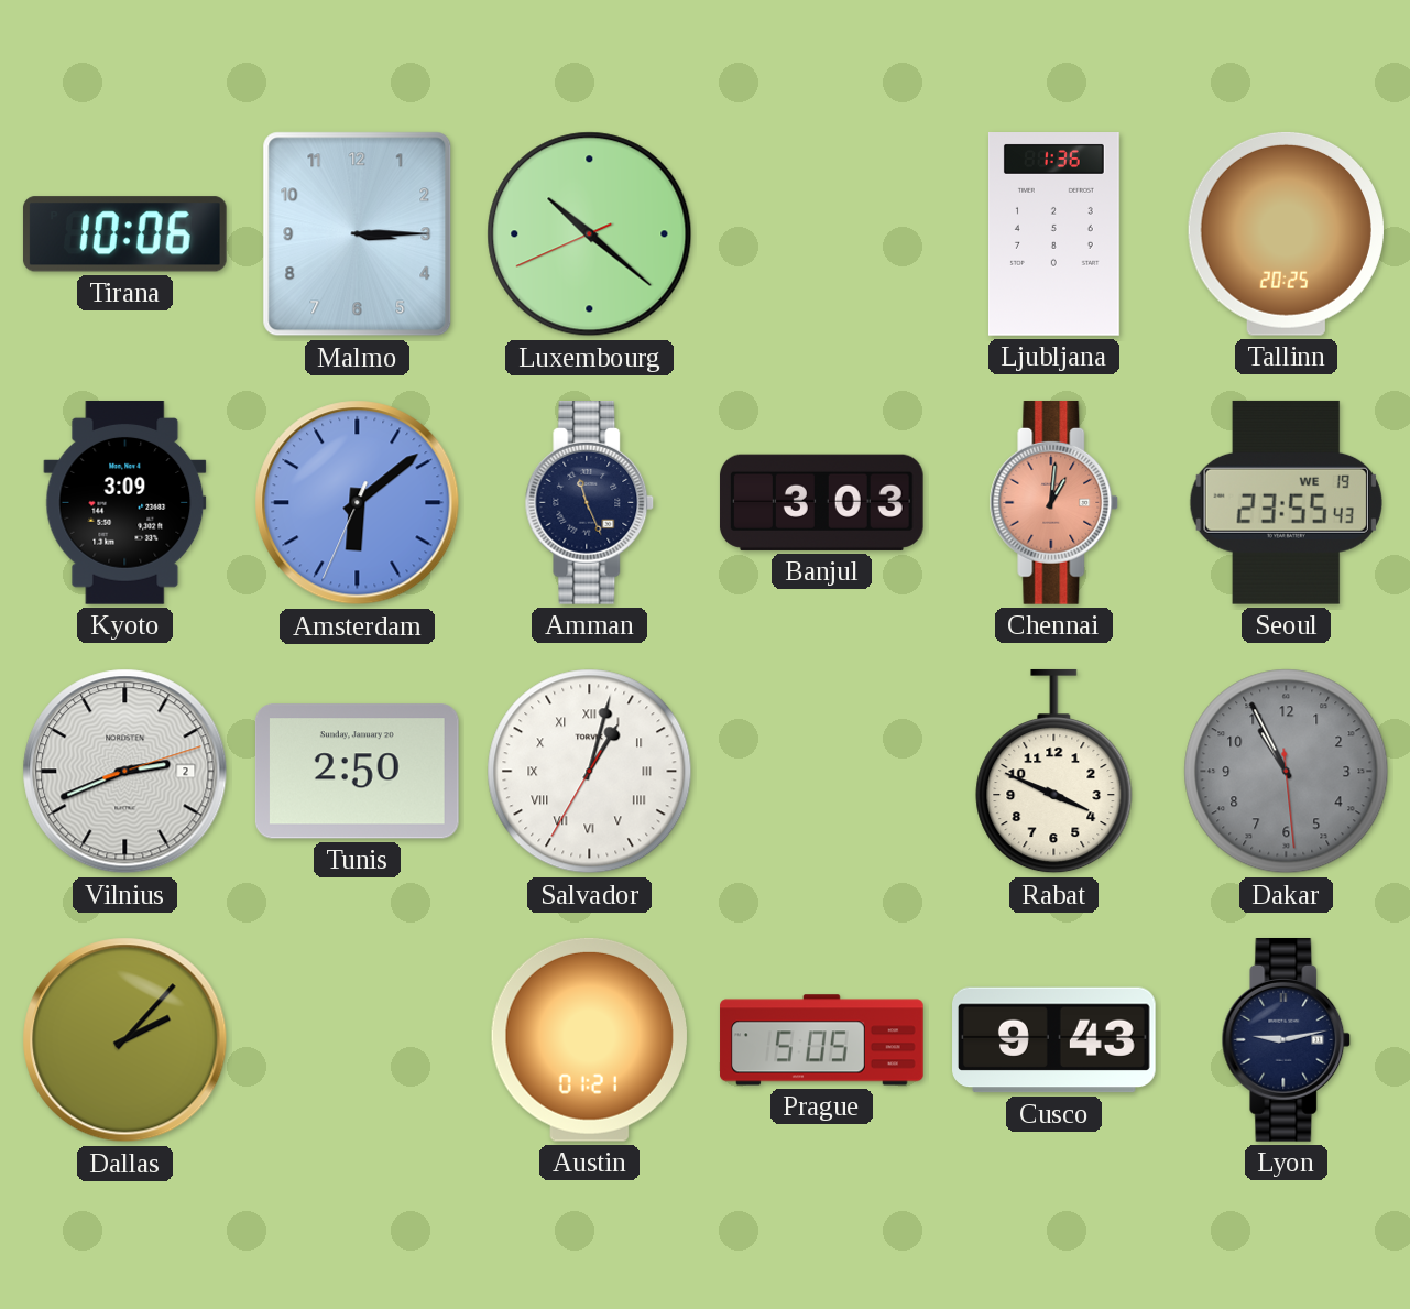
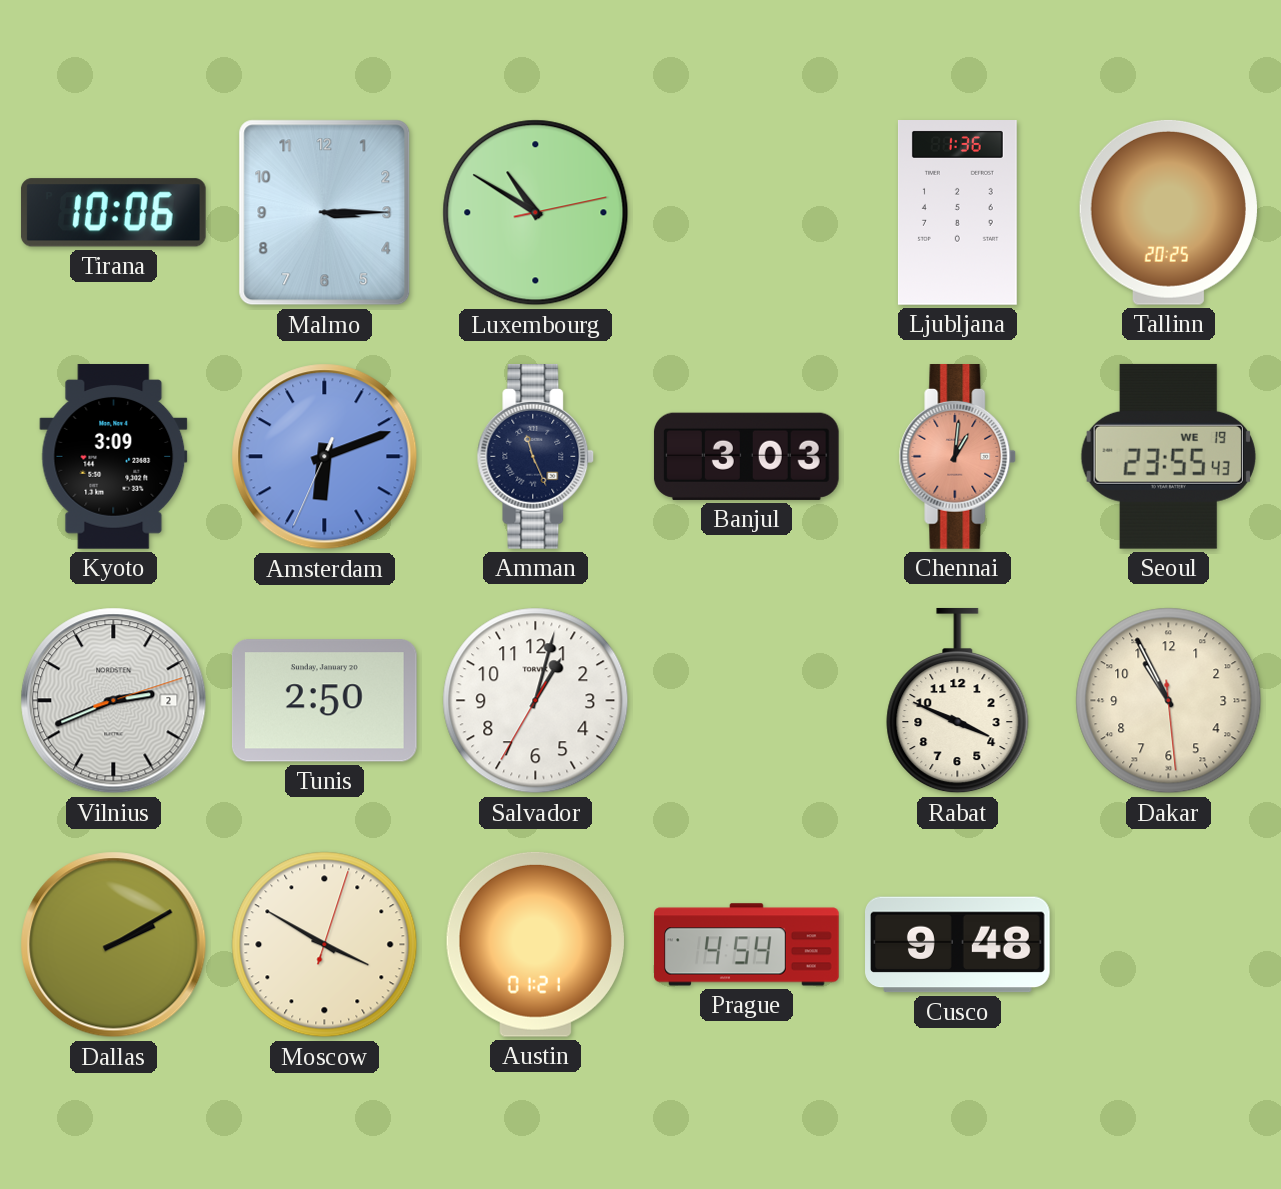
Luxembourg: 10:21 -> 10:50
Amsterdam: 6:08 -> 6:11
Salvador numerals: Roman -> Arabic
Dakar dial: grey -> cream
Dallas: 2:07 -> 2:10
Moscow: none -> 3:50
Prague: 5:05 -> 4:54
Cusco: 9:43 -> 9:48
Lyon: 9:13 -> none
